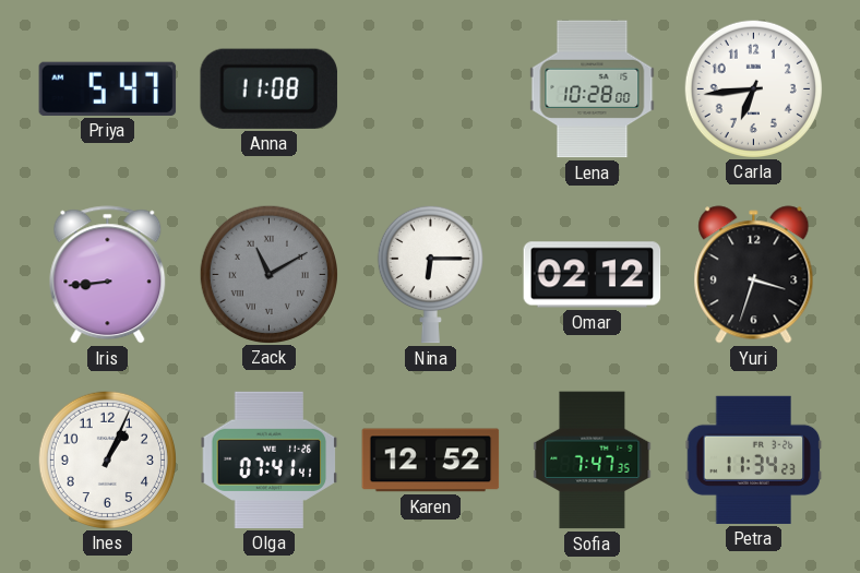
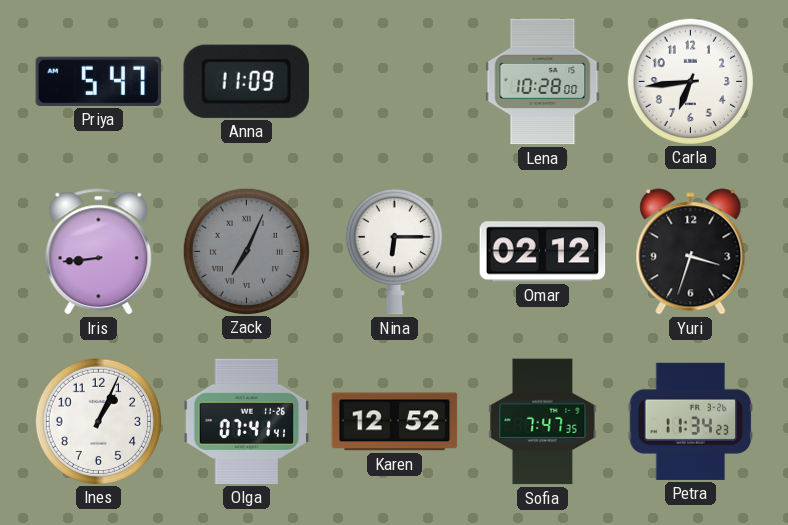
Anna: 11:08 -> 11:09
Zack: 11:10 -> 7:04
